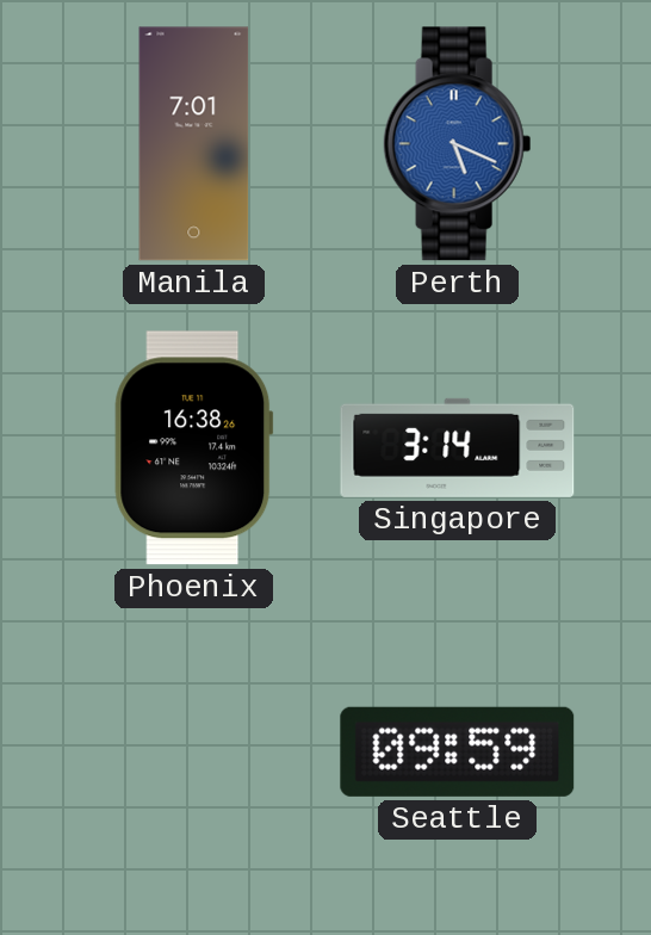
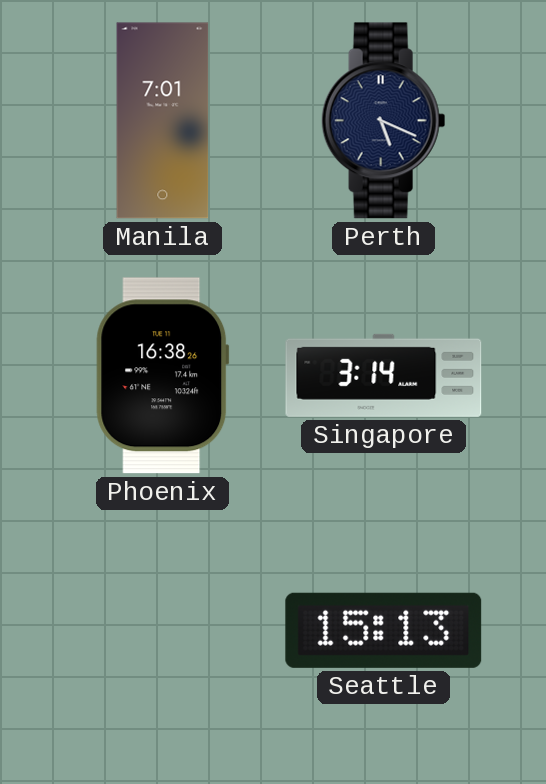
Perth dial: blue -> navy
Seattle: 09:59 -> 15:13
